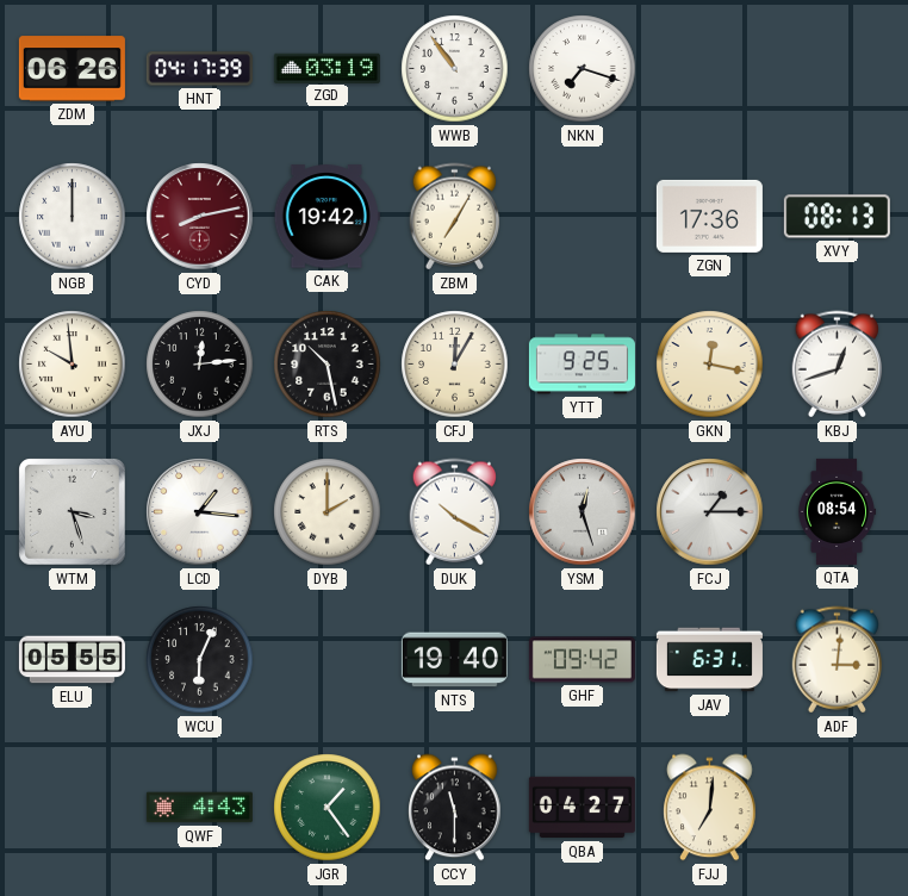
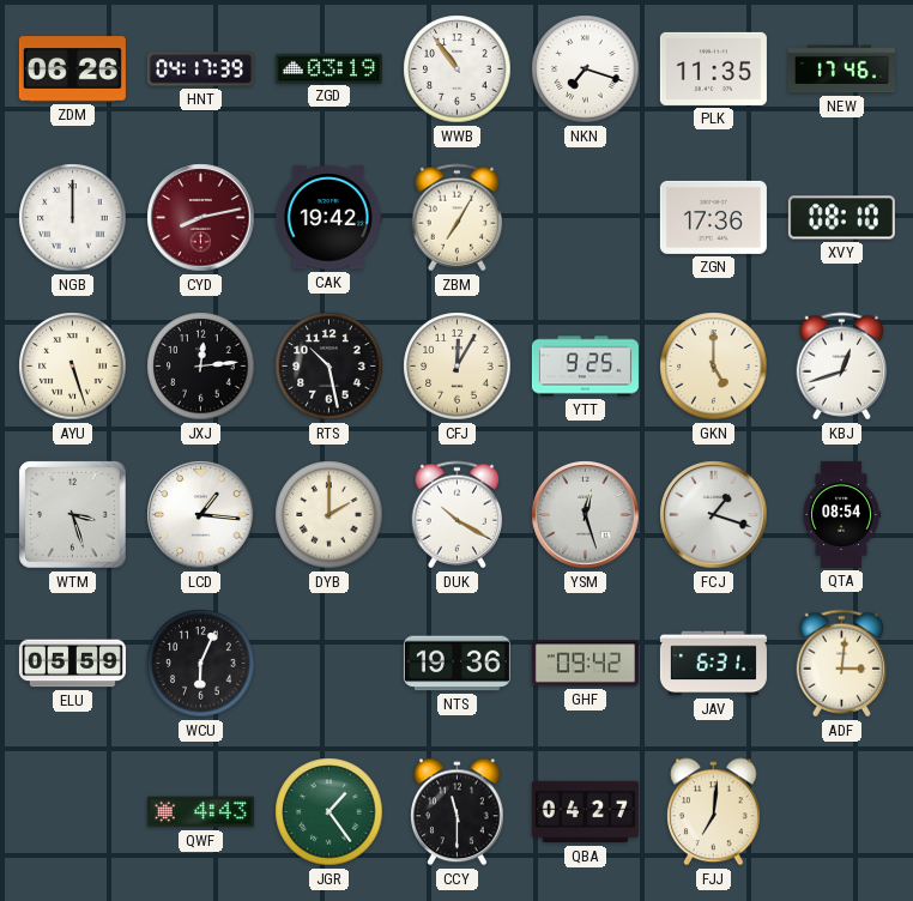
PLK: none -> 11:35
NEW: none -> 17:46
XVY: 08:13 -> 08:10
AYU: 9:59 -> 5:27
GKN: 12:17 -> 5:00
FCJ: 1:15 -> 1:18
ELU: 05:55 -> 05:59
NTS: 19:40 -> 19:36
